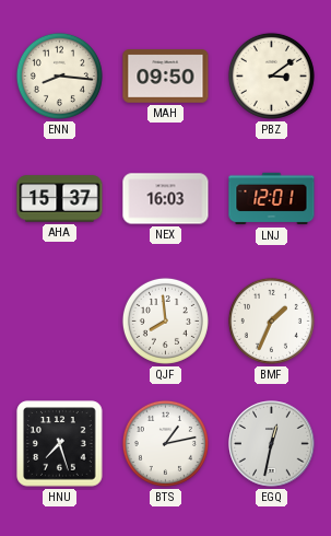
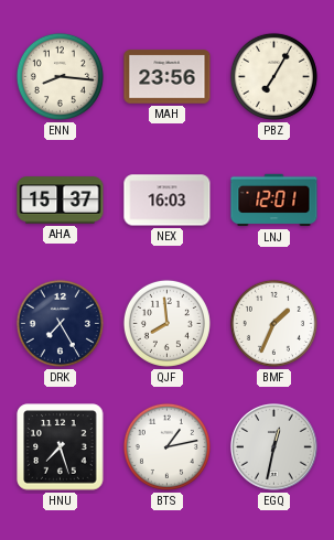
MAH: 09:50 -> 23:56
PBZ: 3:09 -> 7:05
DRK: none -> 7:25
